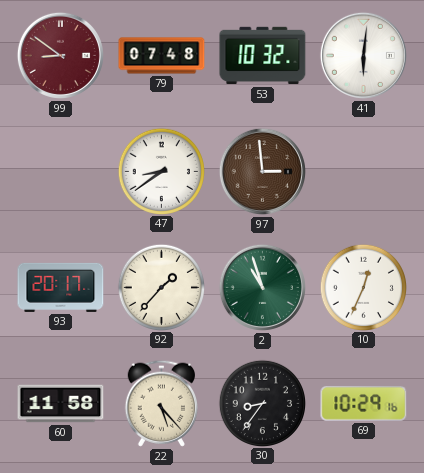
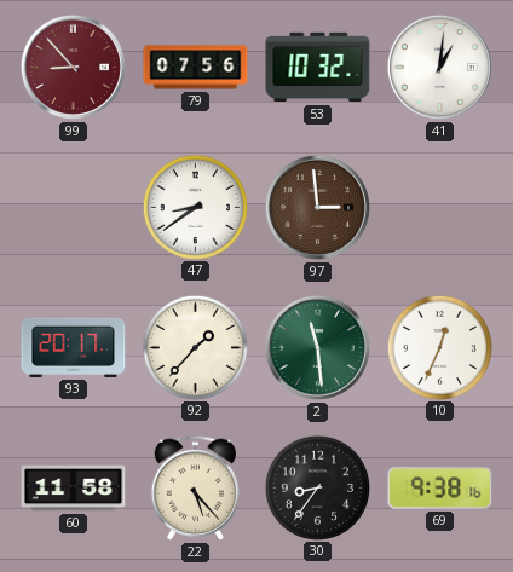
99: 8:51 -> 8:53
79: 07:48 -> 07:56
41: 6:01 -> 1:01
2: 10:57 -> 11:29
69: 10:29 -> 9:38
